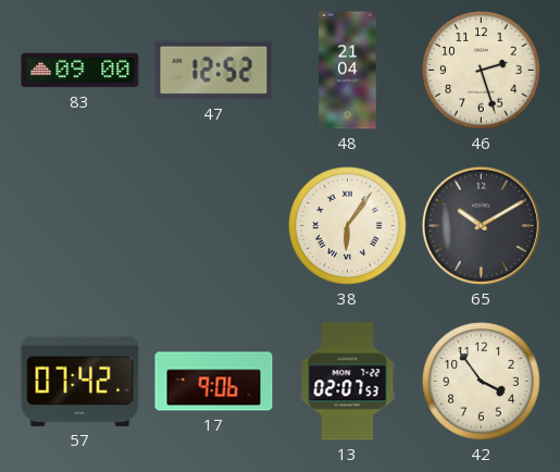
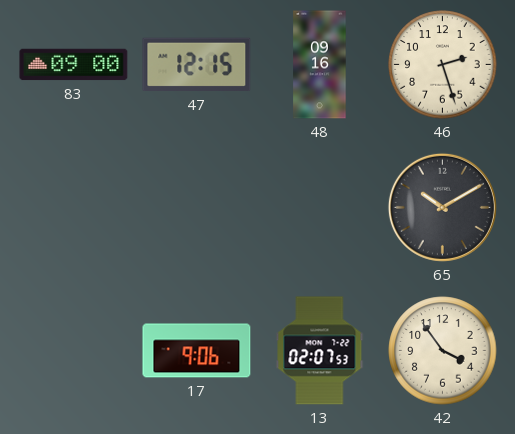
47: 12:52 -> 12:15
48: 21:04 -> 09:16
38: 6:06 -> none
57: 07:42 -> none
